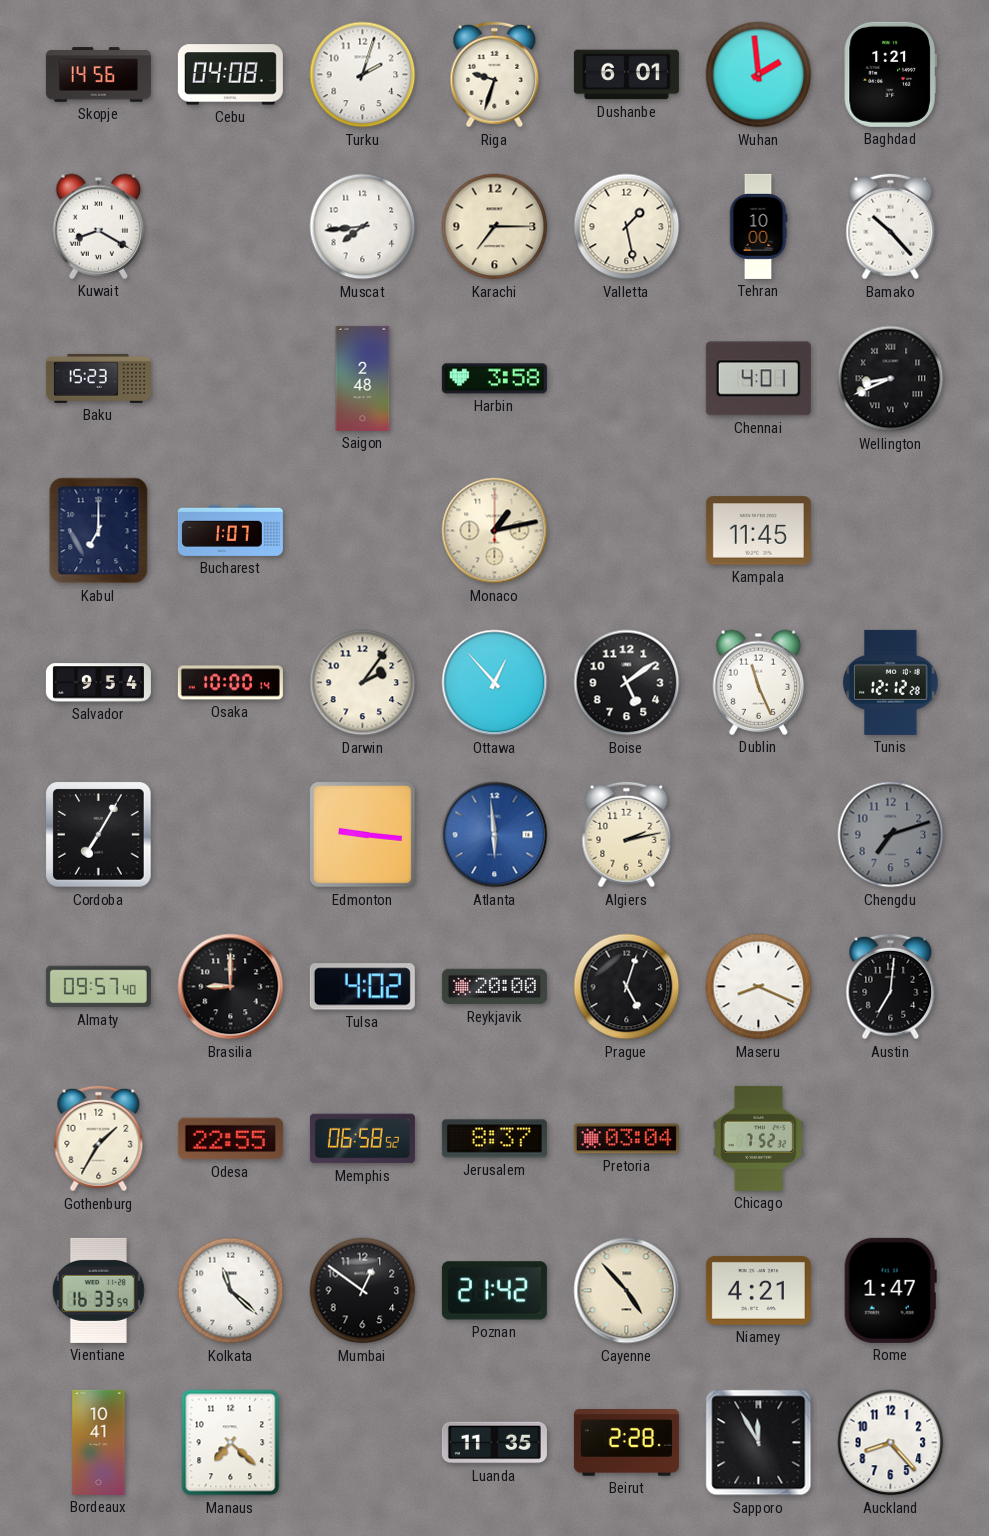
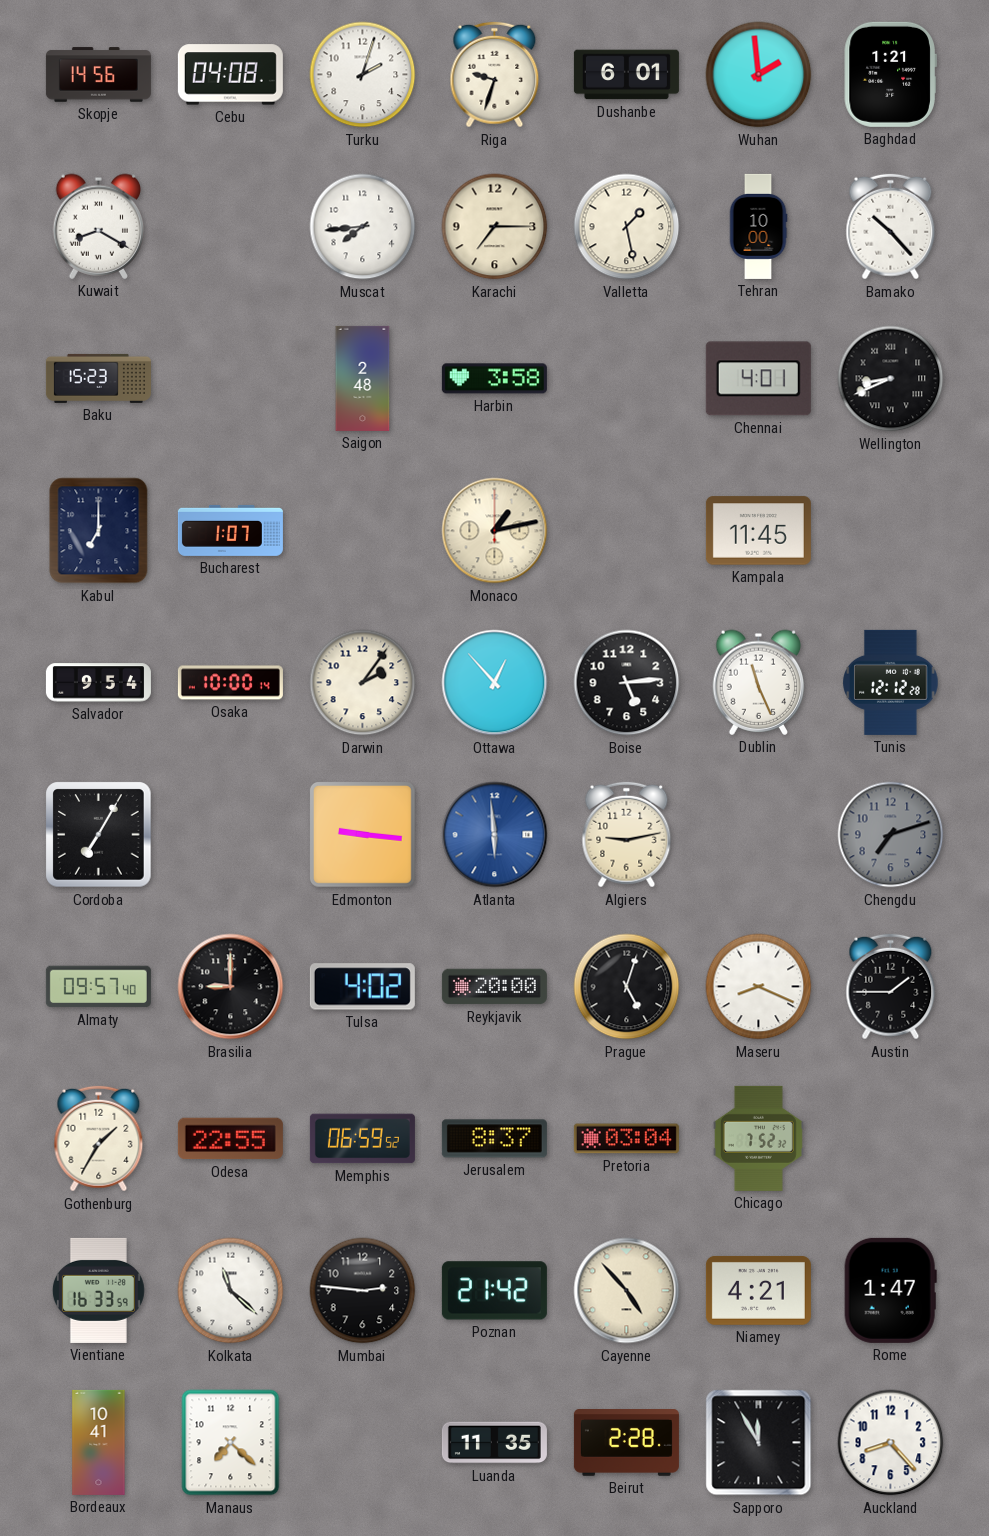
Boise: 5:09 -> 5:14
Algiers: 2:13 -> 9:13
Austin: 7:01 -> 1:45
Memphis: 06:58 -> 06:59
Mumbai: 12:51 -> 2:46
